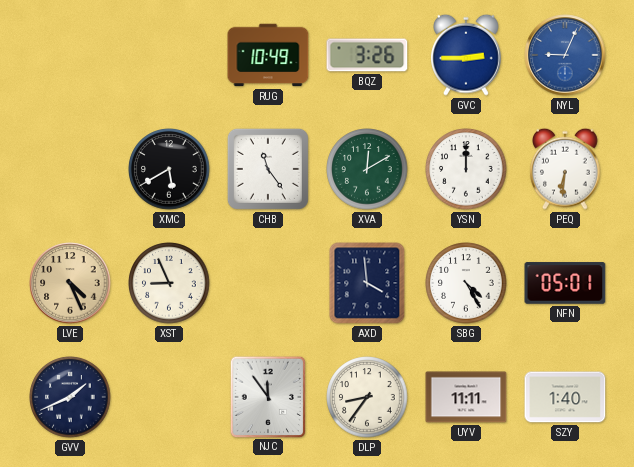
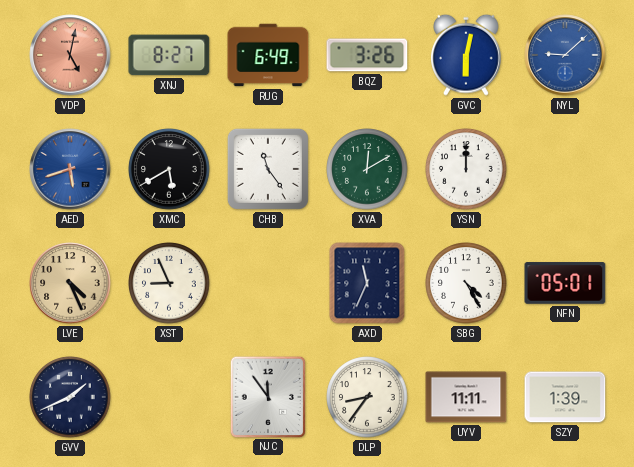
VDP: none -> 5:02
XNJ: none -> 8:27
RUG: 10:49 -> 6:49
GVC: 2:45 -> 6:02
NYL: 9:04 -> 9:08
AED: none -> 5:42
PEQ: 6:31 -> none
AXD: 3:59 -> 11:34
SZY: 1:40 -> 1:39
